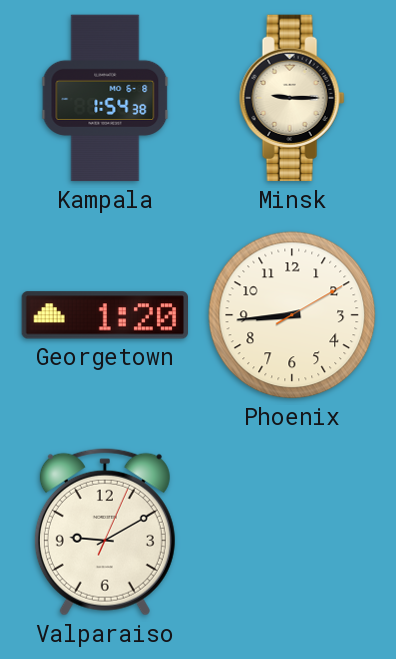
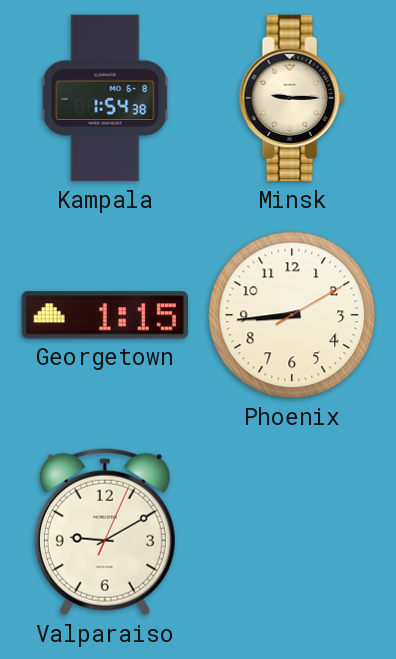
Georgetown: 1:20 -> 1:15
